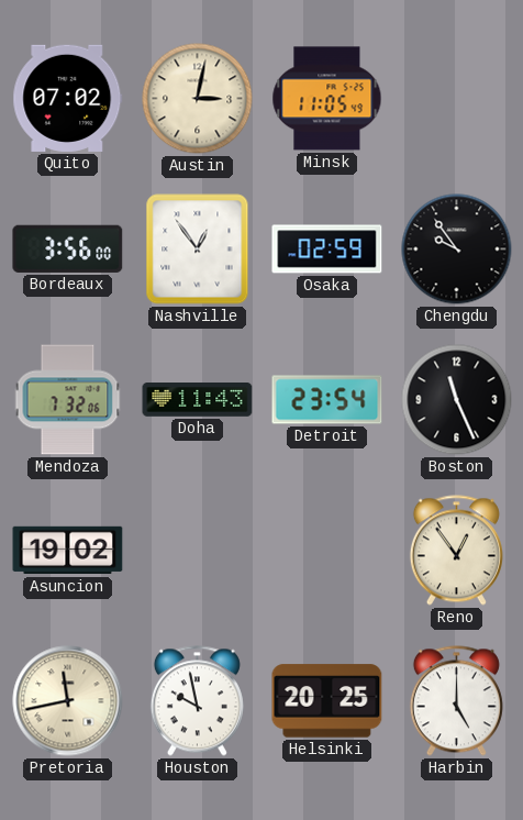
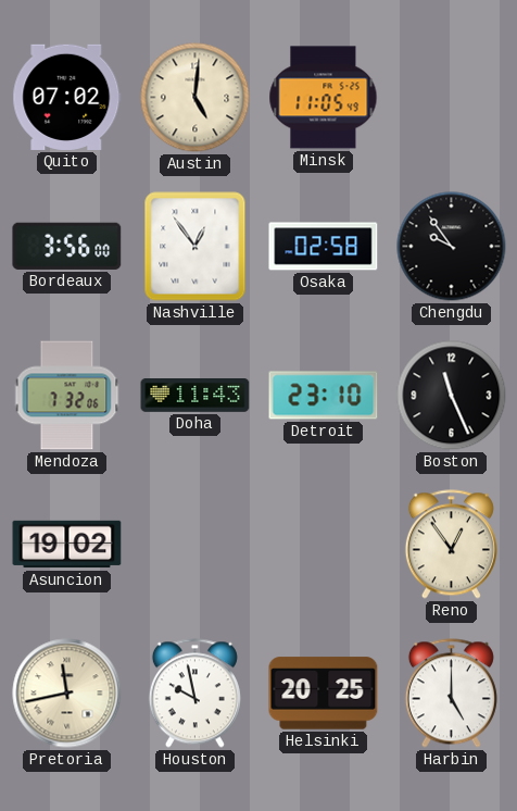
Austin: 3:02 -> 5:01
Osaka: 02:59 -> 02:58
Detroit: 23:54 -> 23:10
